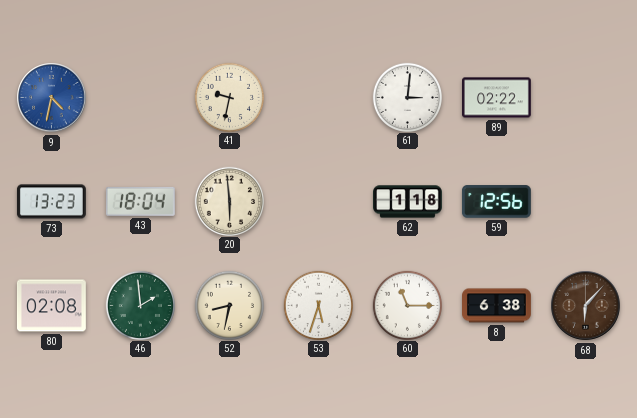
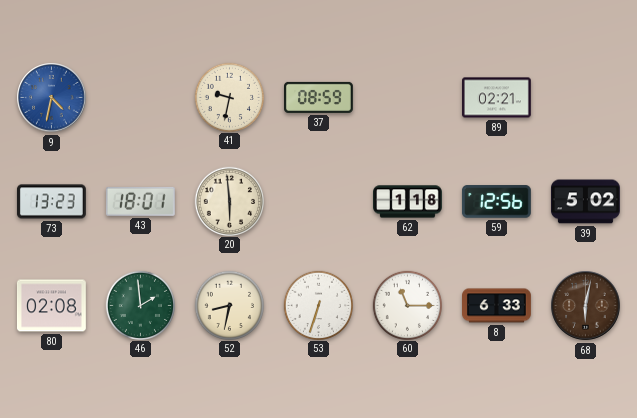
37: none -> 08:59
61: 3:01 -> none
89: 02:22 -> 02:21
43: 18:04 -> 18:01
39: none -> 5:02
53: 5:33 -> 6:33
8: 6:38 -> 6:33
68: 6:07 -> 6:02
